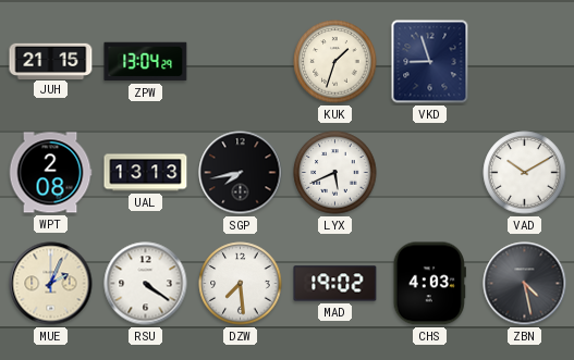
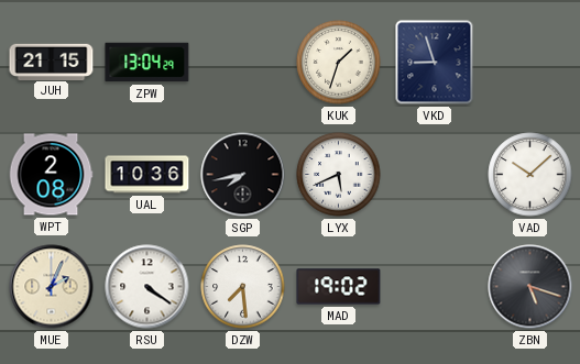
UAL: 13:13 -> 10:36
VAD: 10:10 -> 10:08
CHS: 4:03 -> none
ZBN: 4:28 -> 5:18
